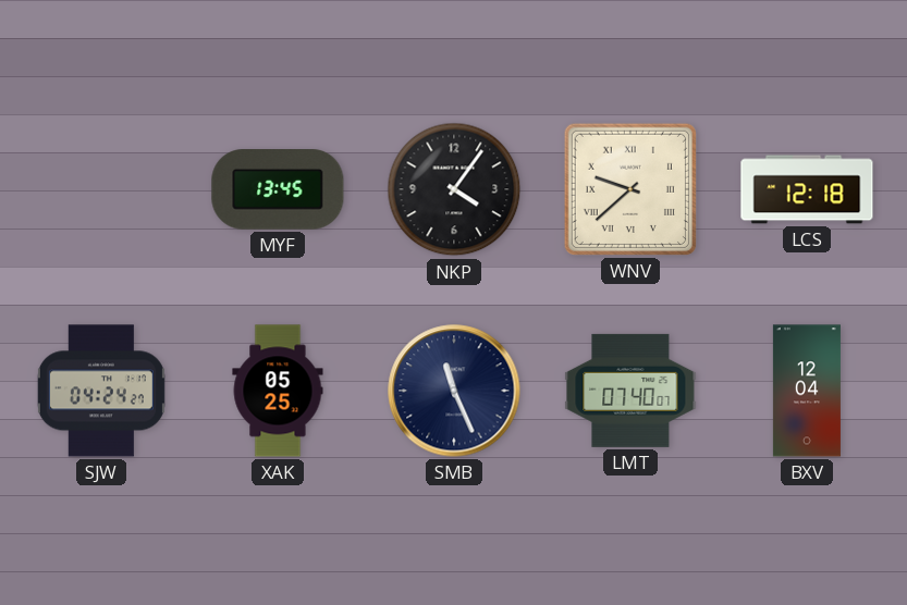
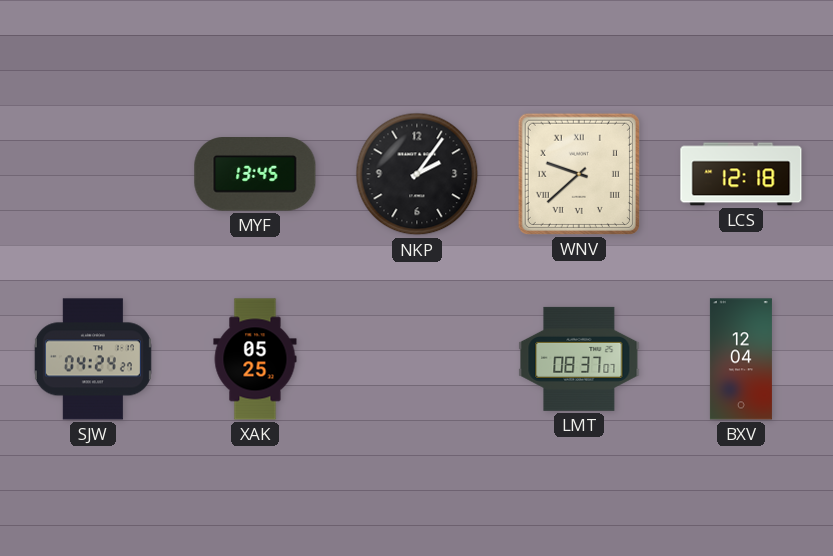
NKP: 4:06 -> 2:06
SMB: 11:26 -> none
LMT: 07:40 -> 08:37
